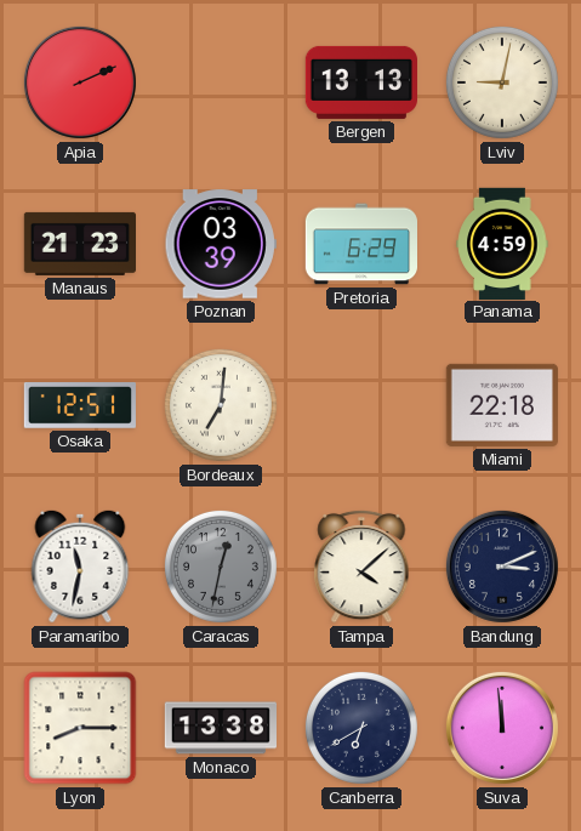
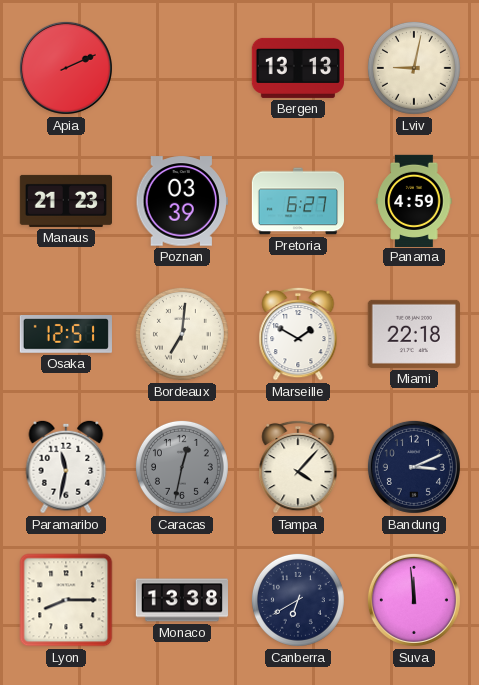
Pretoria: 6:29 -> 6:27
Marseille: none -> 1:50
Tampa: 4:08 -> 4:07
